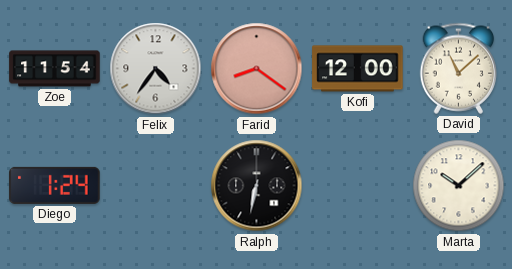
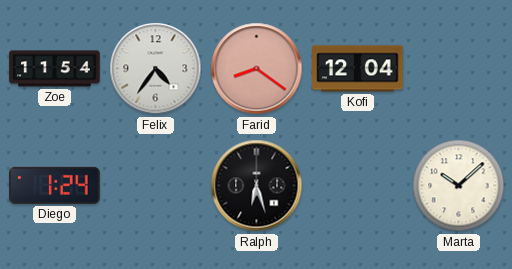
Kofi: 12:00 -> 12:04
David: 11:08 -> none
Ralph: 6:32 -> 6:27
